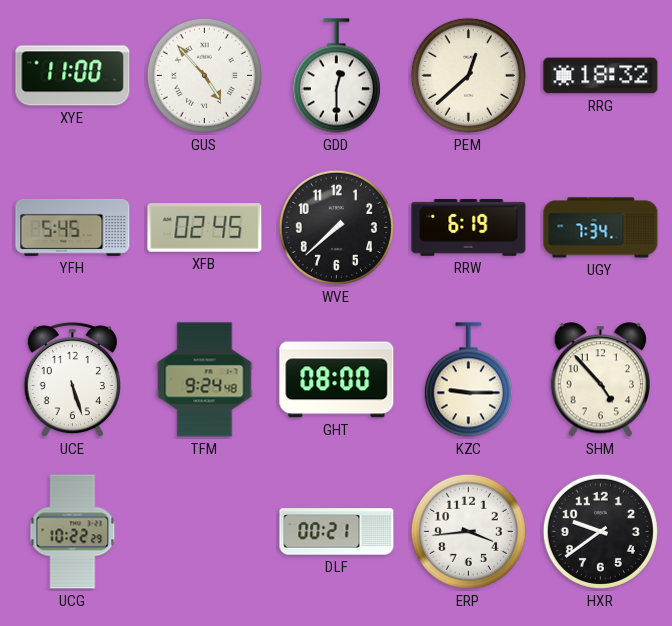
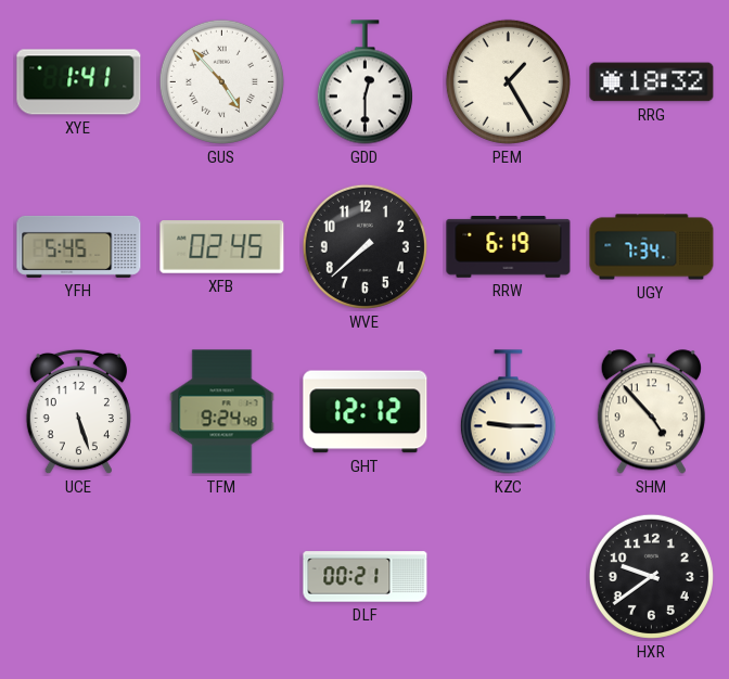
XYE: 11:00 -> 1:41
PEM: 12:38 -> 1:25
GHT: 08:00 -> 12:12
UCG: 10:22 -> none
ERP: 3:44 -> none
